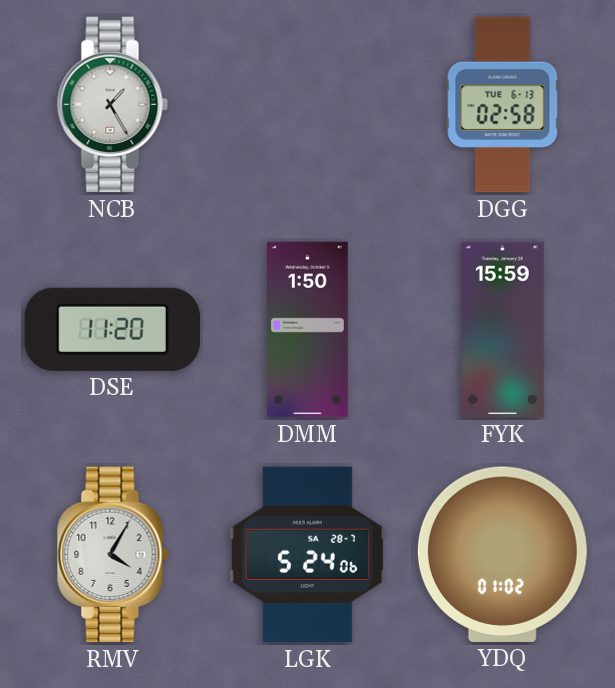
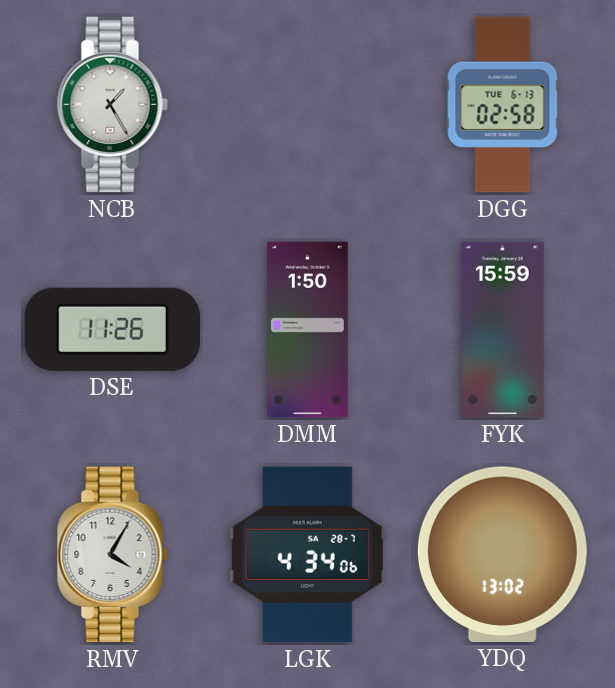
DSE: 11:20 -> 11:26
LGK: 5:24 -> 4:34
YDQ: 01:02 -> 13:02
